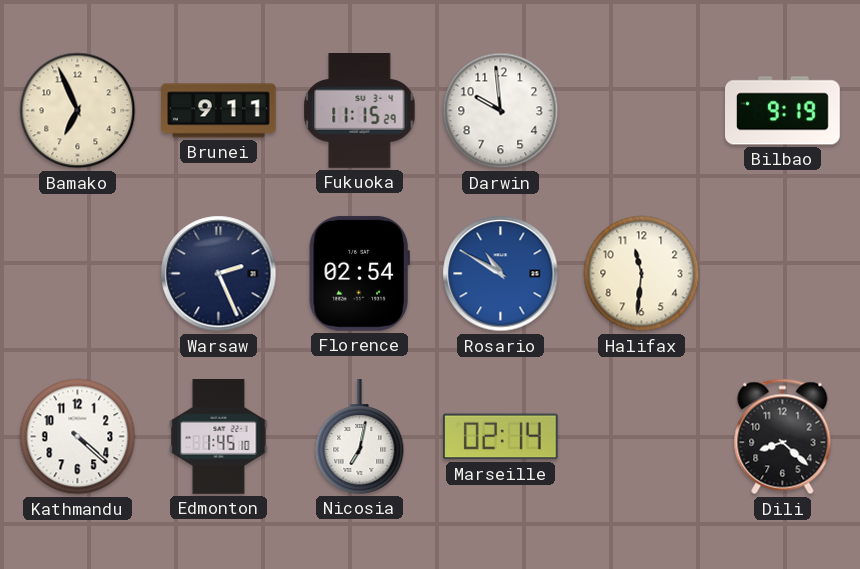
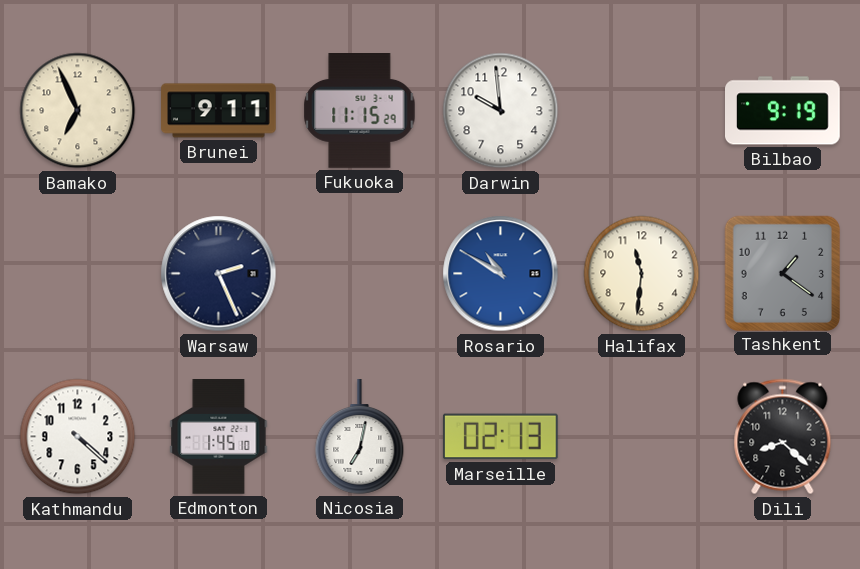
Florence: 02:54 -> none
Tashkent: none -> 1:21
Marseille: 02:14 -> 02:13
